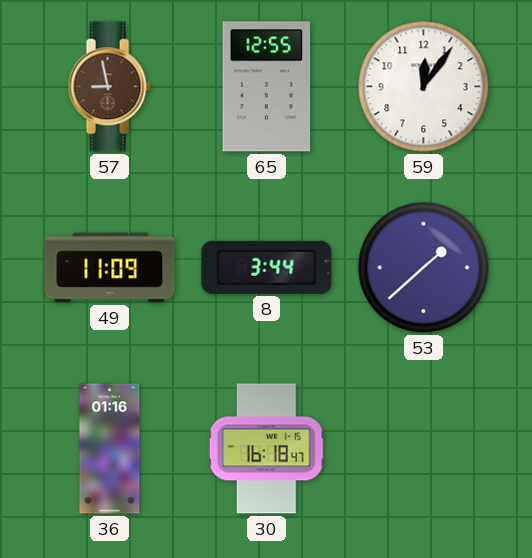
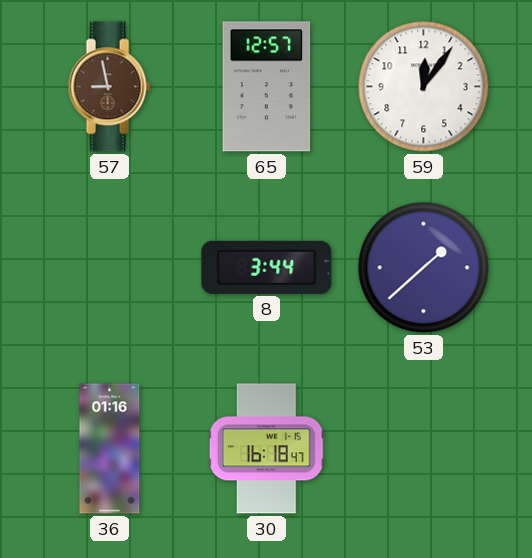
65: 12:55 -> 12:57
49: 11:09 -> none
